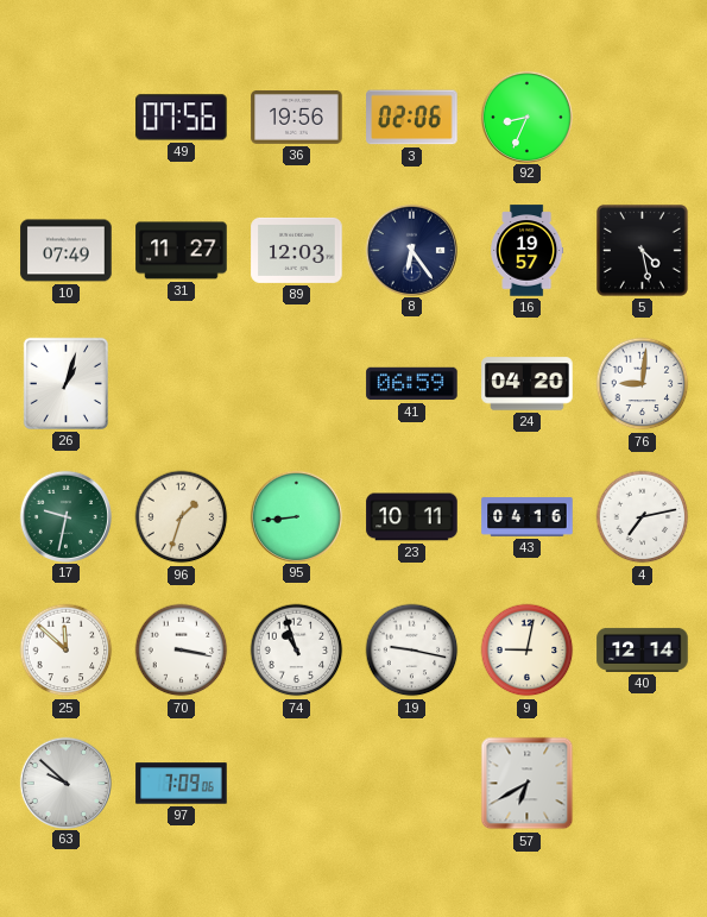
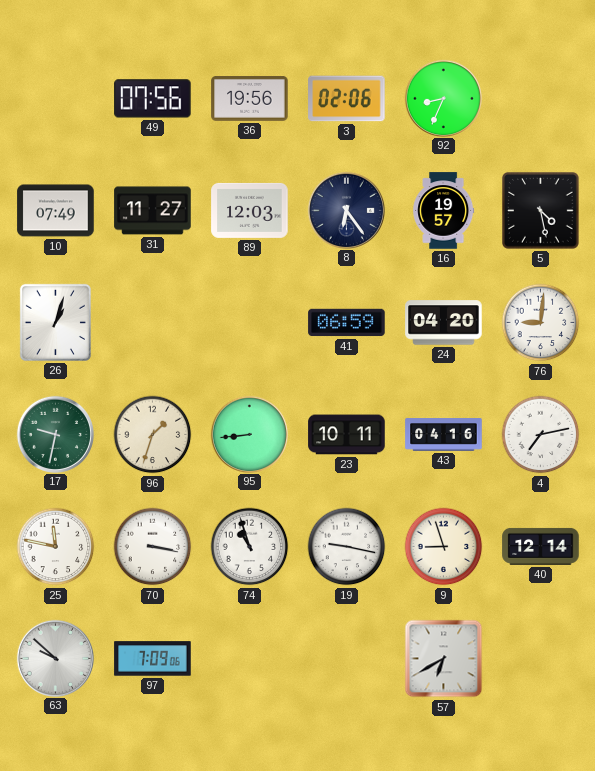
25: 11:52 -> 11:47
9: 9:02 -> 8:57
